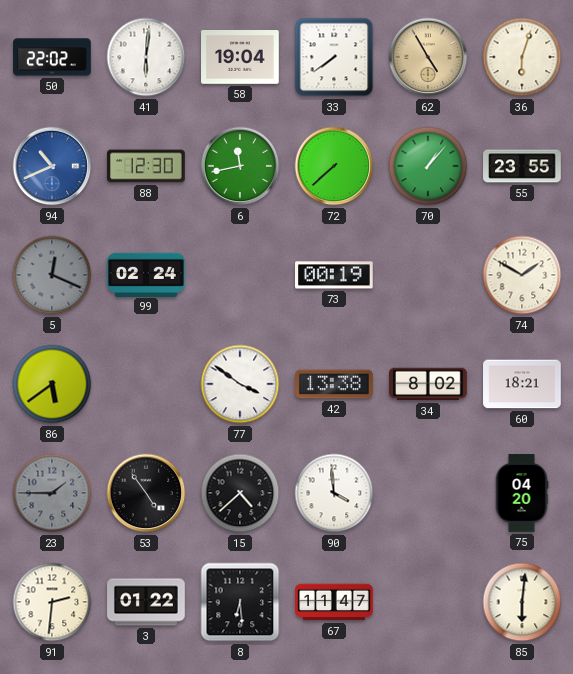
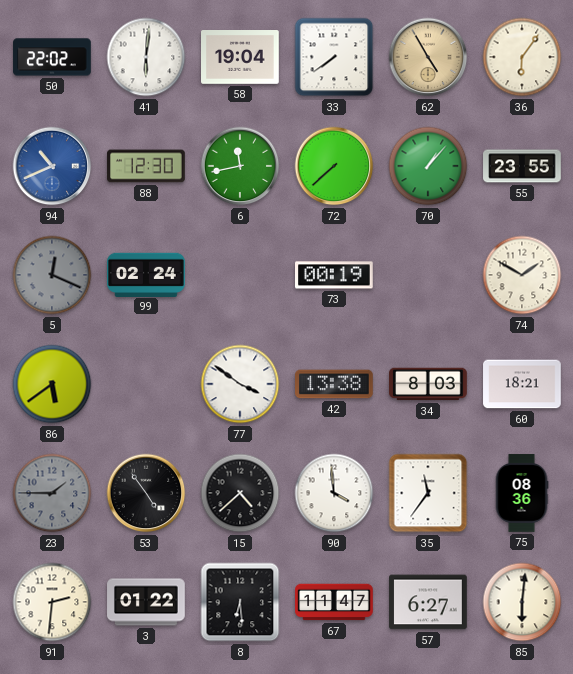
36: 6:03 -> 6:06
34: 8:02 -> 8:03
35: none -> 11:36
75: 04:20 -> 08:36
57: none -> 6:27
